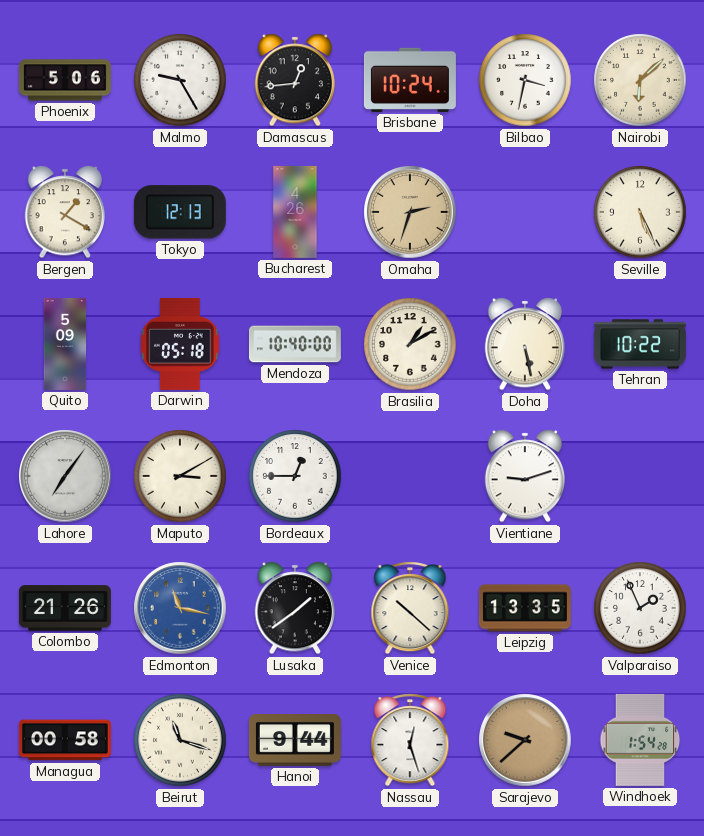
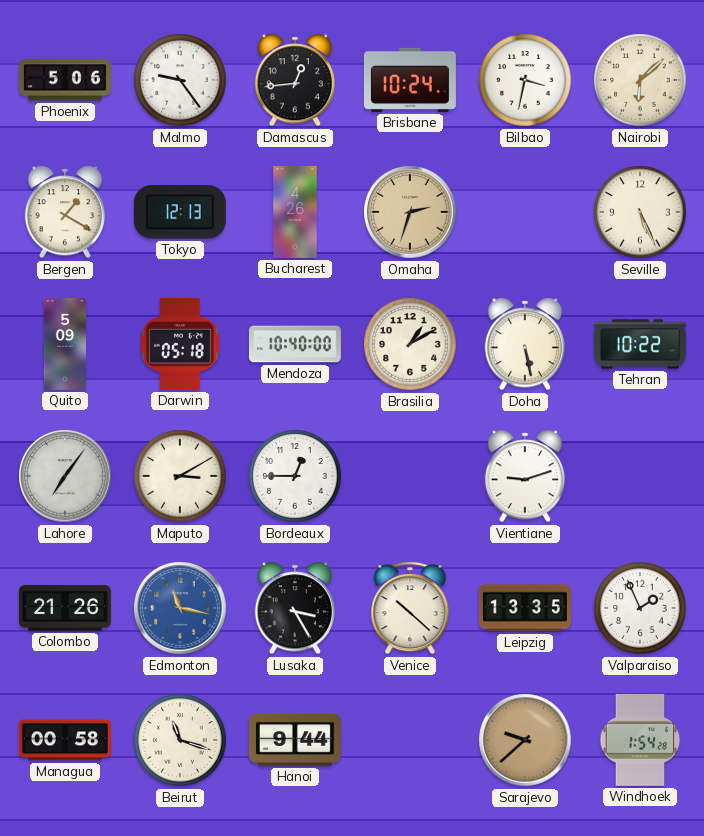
Malmo: 9:25 -> 9:24
Lusaka: 1:39 -> 3:25
Nassau: 12:27 -> none
